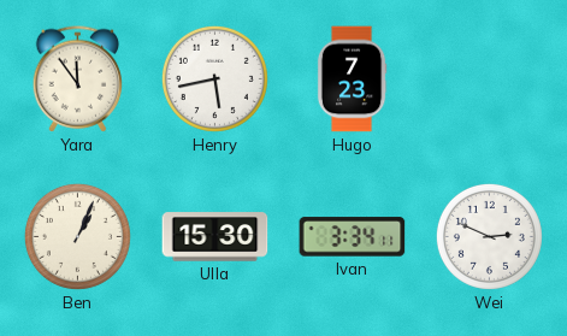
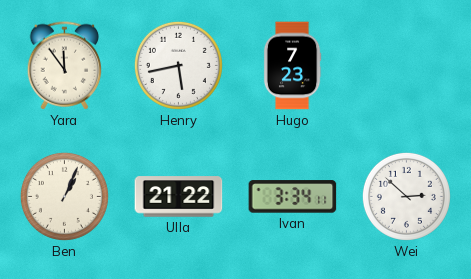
Ulla: 15:30 -> 21:22
Wei: 2:49 -> 2:52
